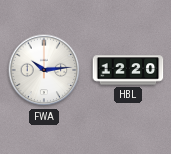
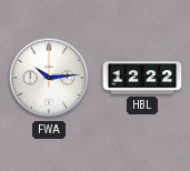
HBL: 12:20 -> 12:22
